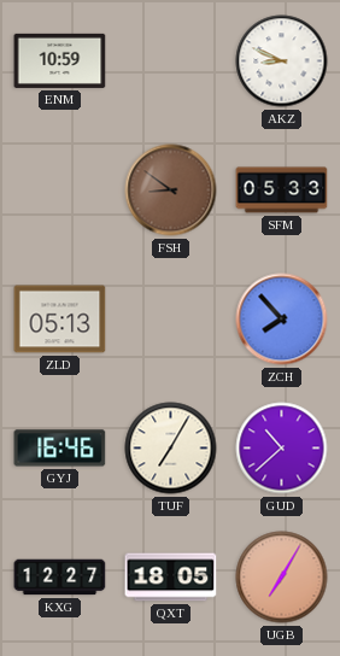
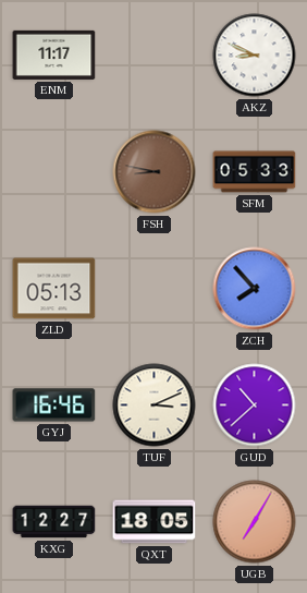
ENM: 10:59 -> 11:17
FSH: 8:51 -> 8:47
TUF: 7:05 -> 3:11
